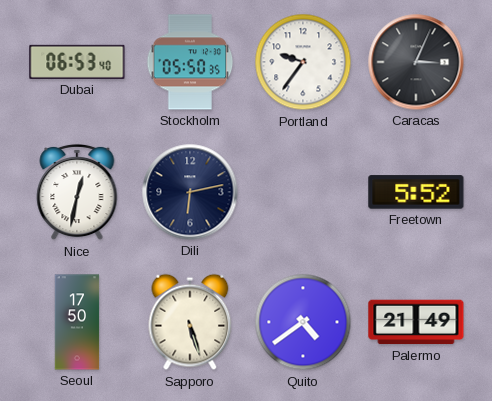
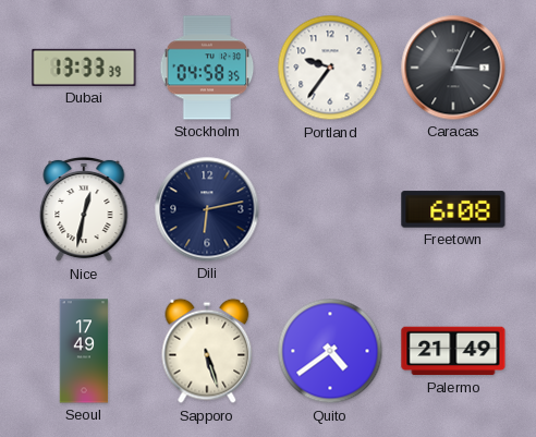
Dubai: 06:53 -> 13:33
Stockholm: 05:50 -> 04:58
Freetown: 5:52 -> 6:08
Seoul: 17:50 -> 17:49
